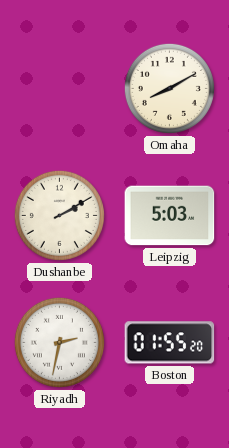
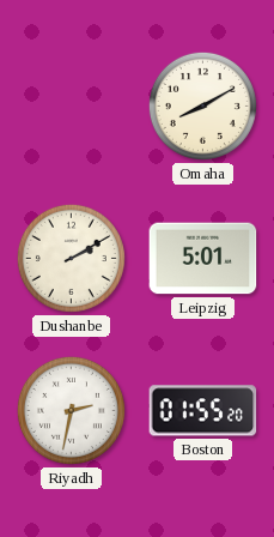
Leipzig: 5:03 -> 5:01
